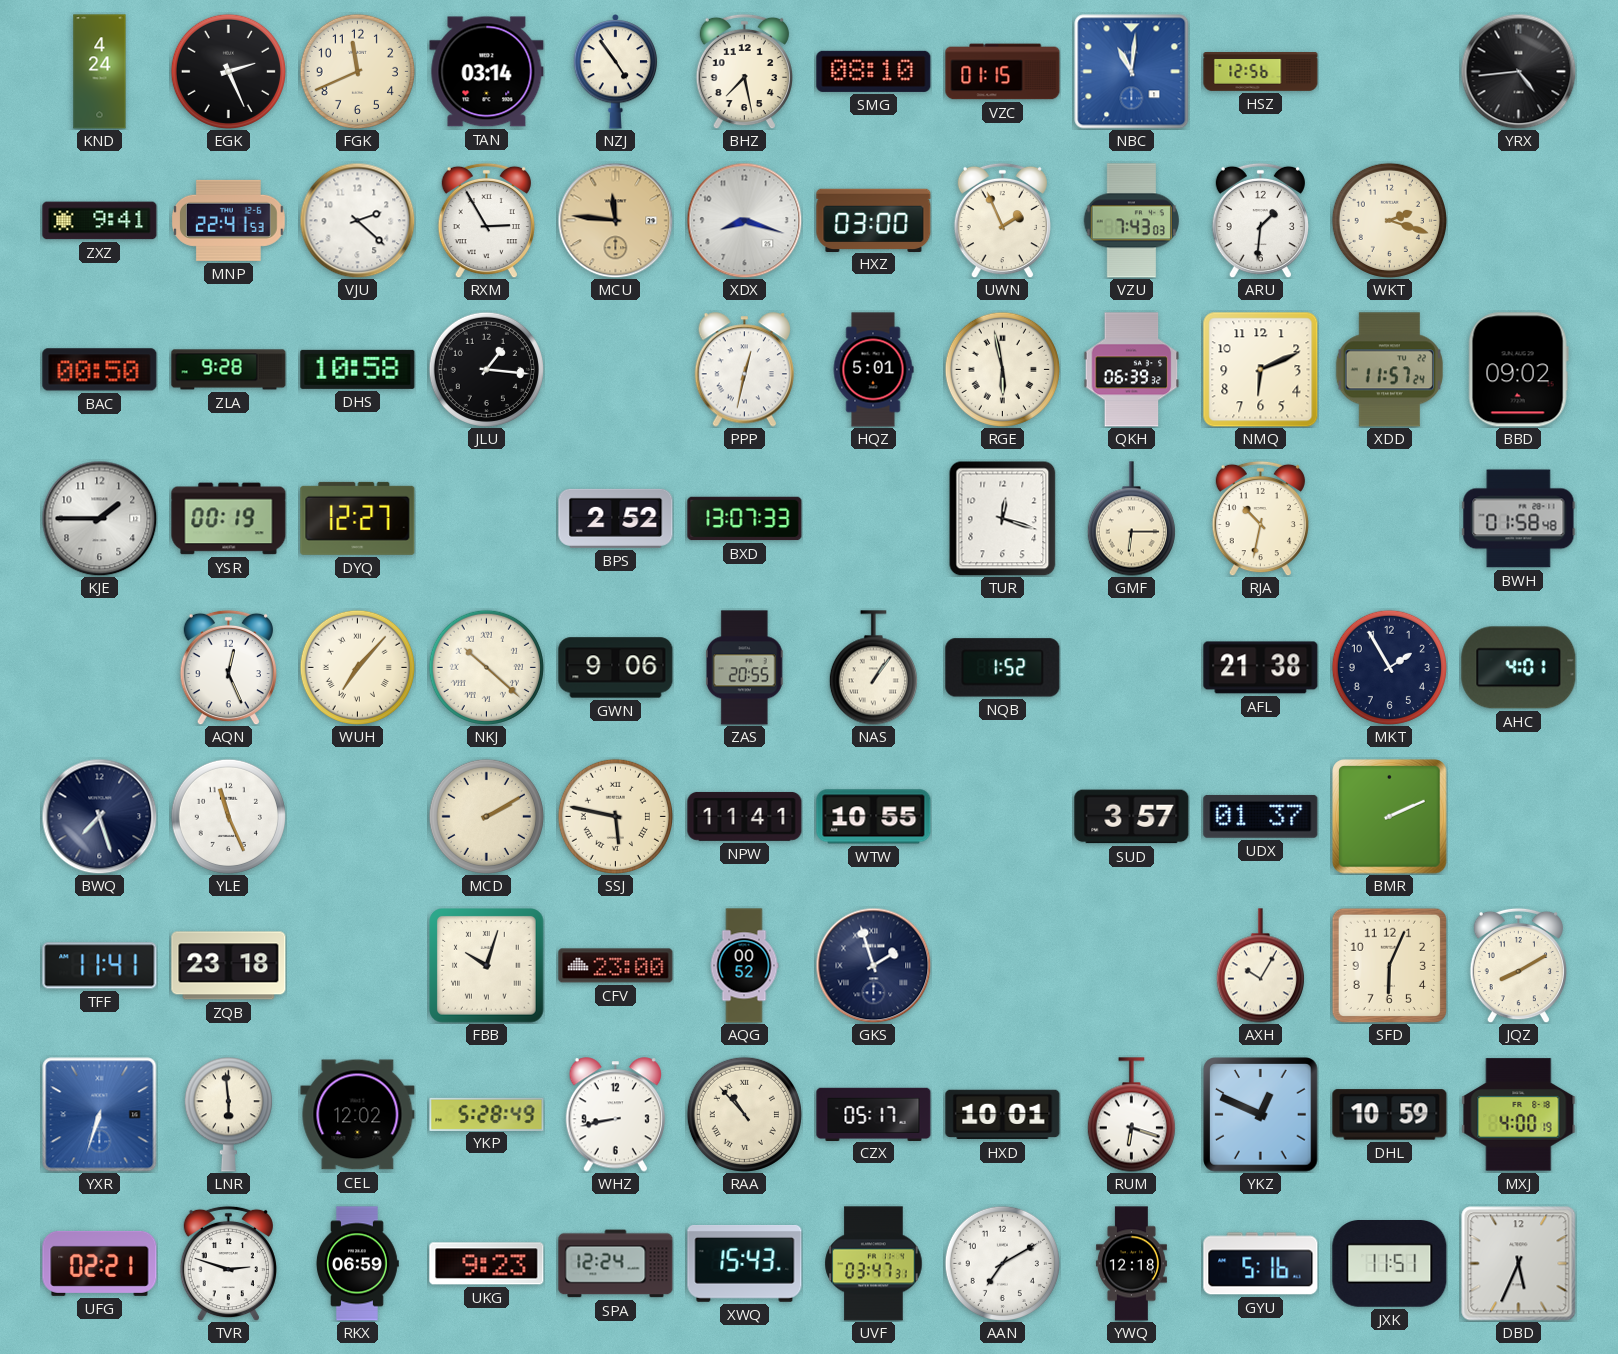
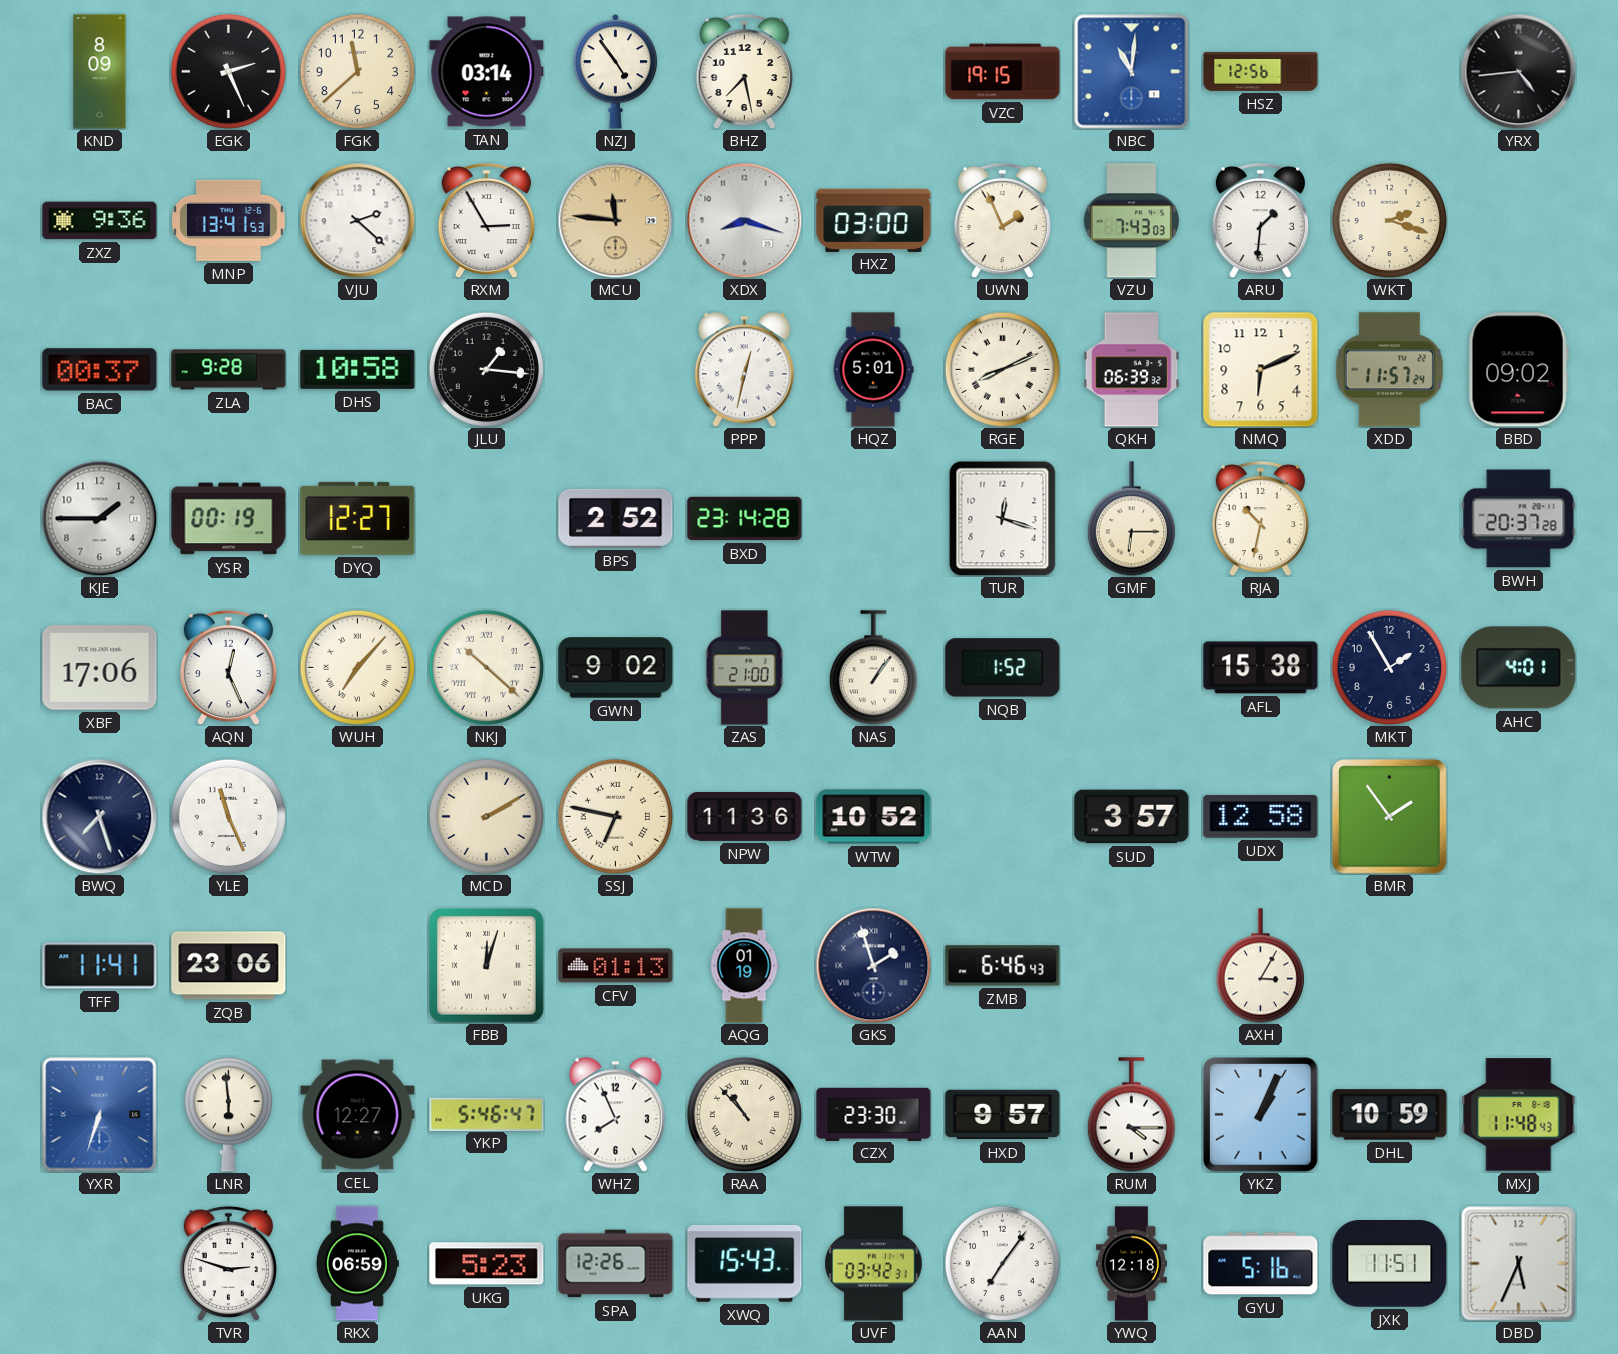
KND: 4:24 -> 8:09
FGK: 11:41 -> 11:38
SMG: 08:10 -> none
VZC: 01:15 -> 19:15
ZXZ: 9:41 -> 9:36
MNP: 22:41 -> 13:41
BAC: 00:50 -> 00:37
RGE: 5:58 -> 8:11
BXD: 13:07 -> 23:14
BWH: 01:58 -> 20:37
XBF: none -> 17:06
GWN: 9:06 -> 9:02
ZAS: 20:55 -> 21:00
AFL: 21:38 -> 15:38
SSJ: 5:47 -> 6:47
NPW: 11:41 -> 11:36
WTW: 10:55 -> 10:52
UDX: 01:37 -> 12:58
BMR: 2:11 -> 1:54
ZQB: 23:18 -> 23:06
FBB: 10:03 -> 12:03
CFV: 23:00 -> 01:13
AQG: 00:52 -> 01:19
ZMB: none -> 6:46
AXH: 10:05 -> 3:05
SFD: 6:04 -> none
JQZ: 8:10 -> none
CEL: 12:02 -> 12:27
YKP: 5:28 -> 5:46
WHZ: 8:43 -> 7:56
CZX: 05:17 -> 23:30
HXD: 10:01 -> 9:57
RUM: 6:18 -> 4:15
YKZ: 12:49 -> 1:04
MXJ: 4:00 -> 11:48
UFG: 02:21 -> none
UKG: 9:23 -> 5:23
SPA: 12:24 -> 12:26
UVF: 03:47 -> 03:42
AAN: 7:10 -> 7:06
